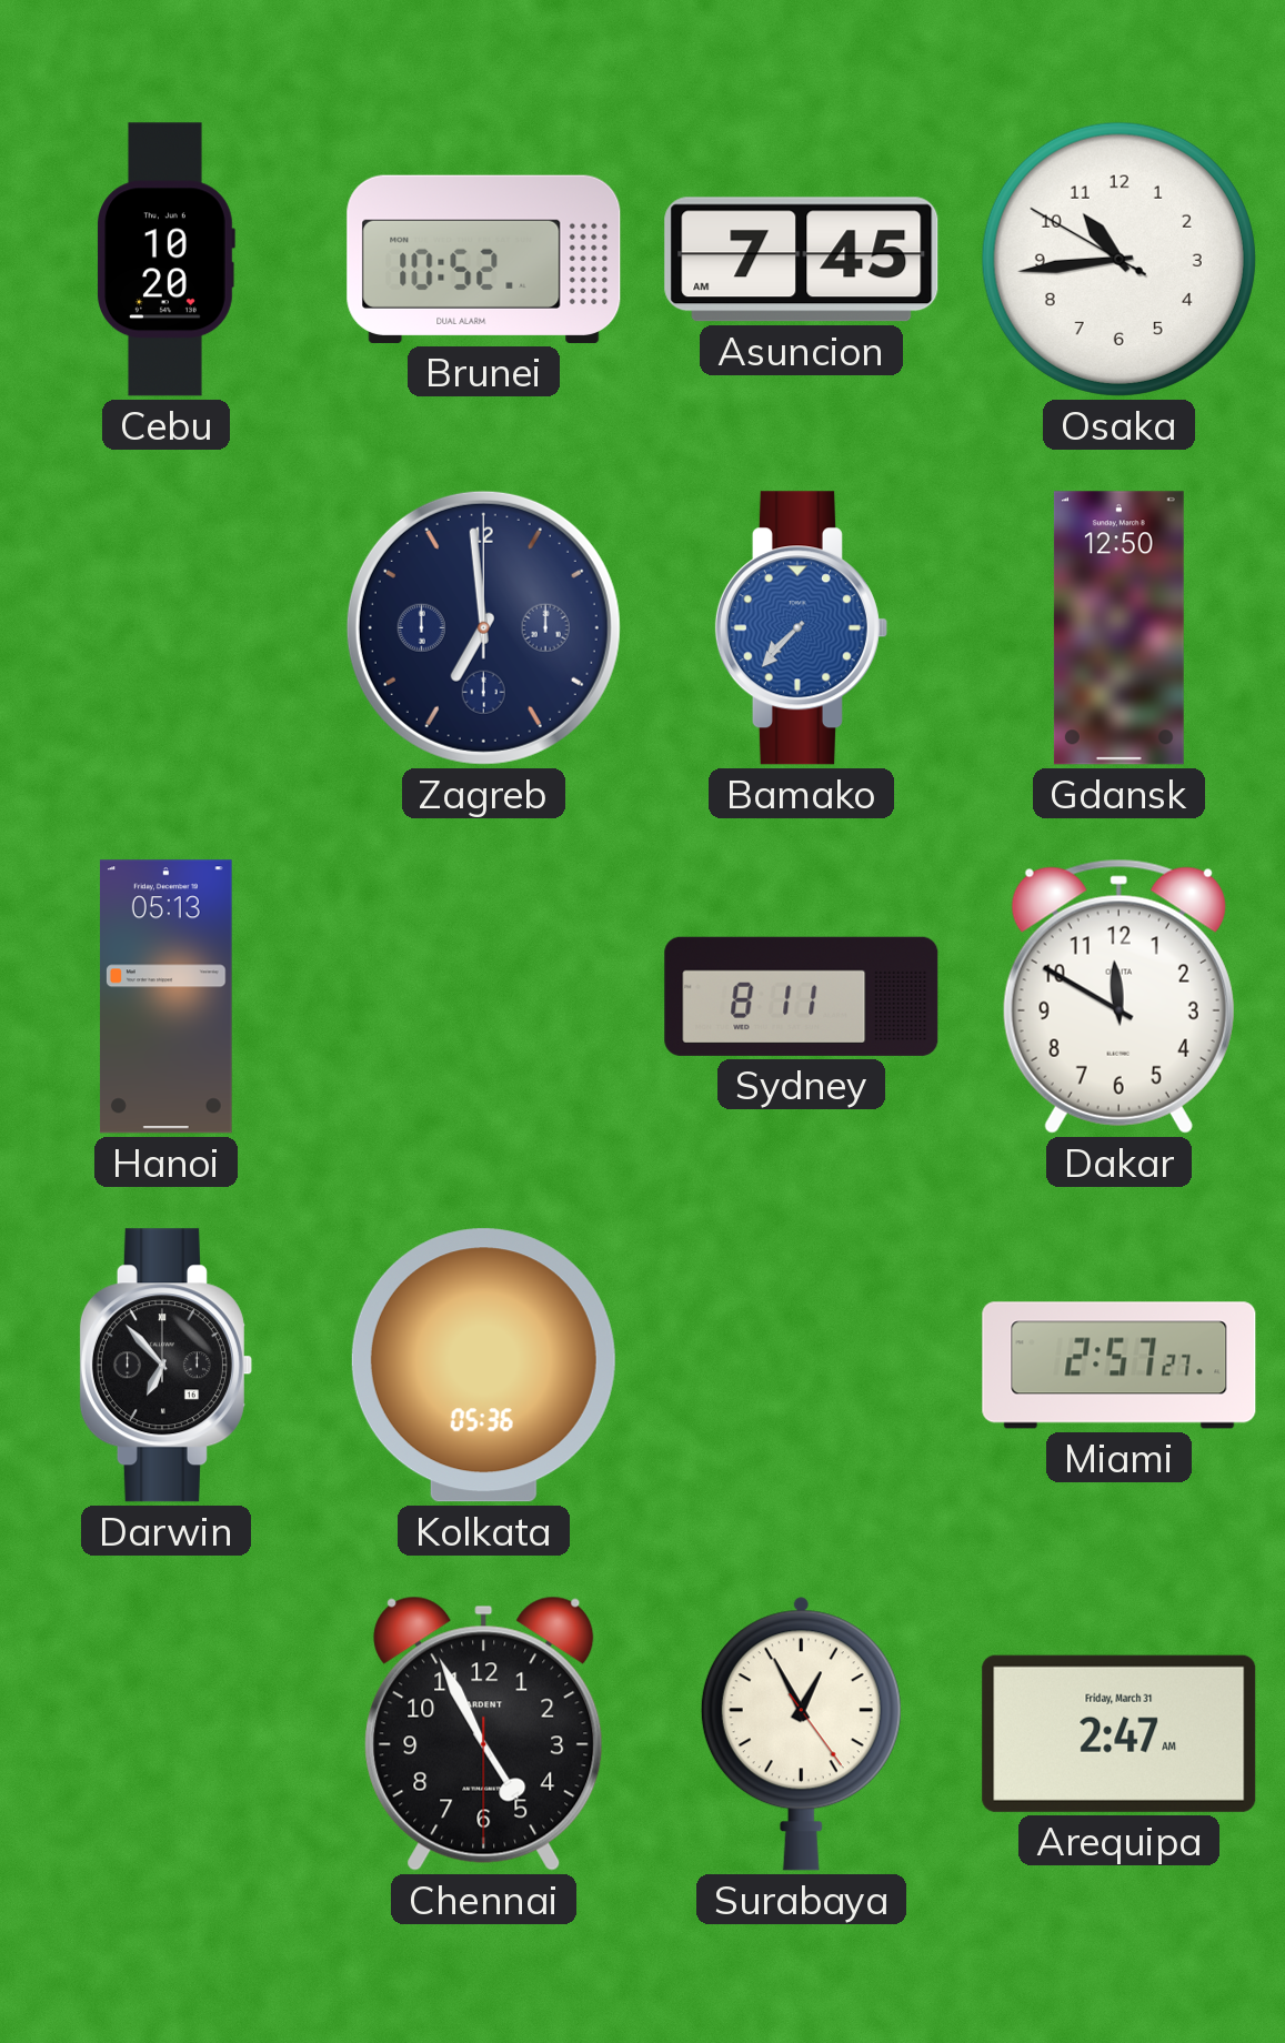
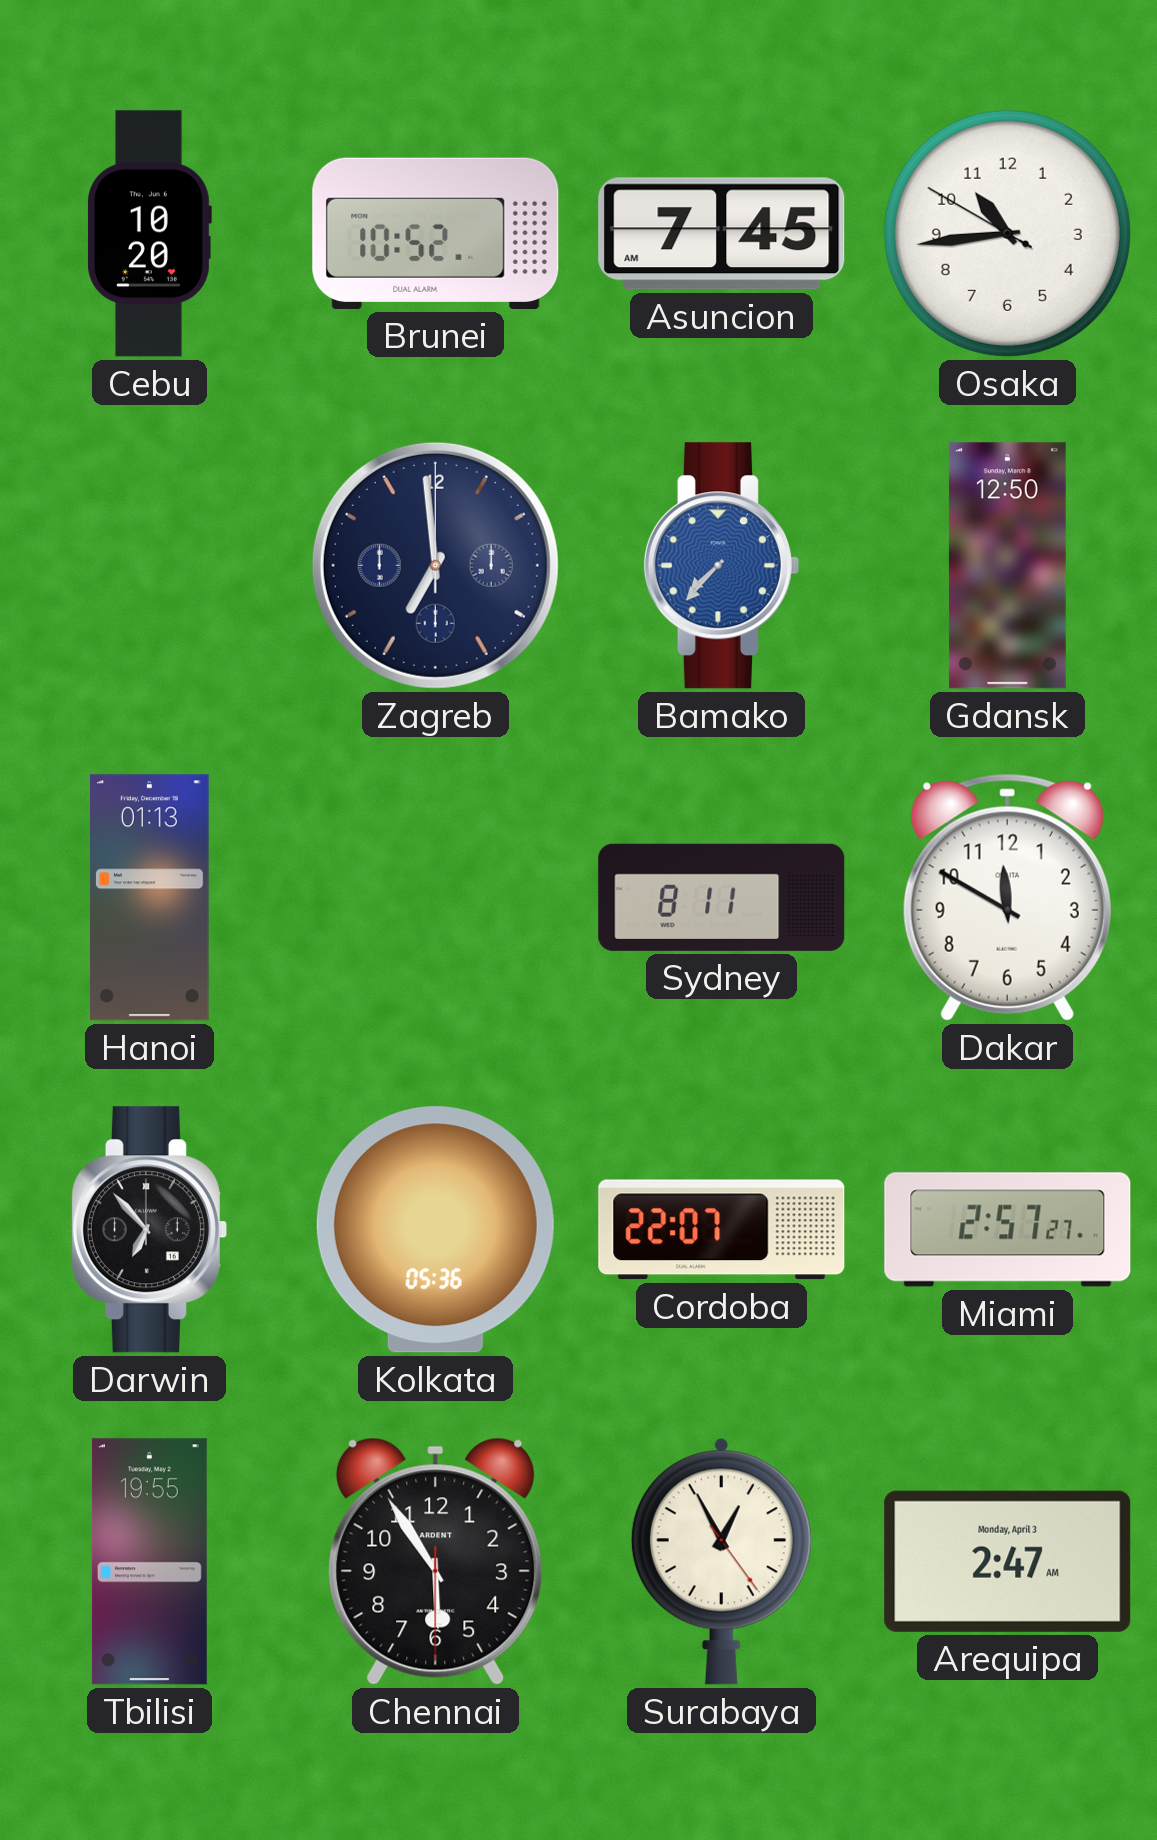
Hanoi: 05:13 -> 01:13
Cordoba: none -> 22:07
Tbilisi: none -> 19:55
Chennai: 4:55 -> 5:54
Arequipa date: Friday, March 31 -> Monday, April 3
